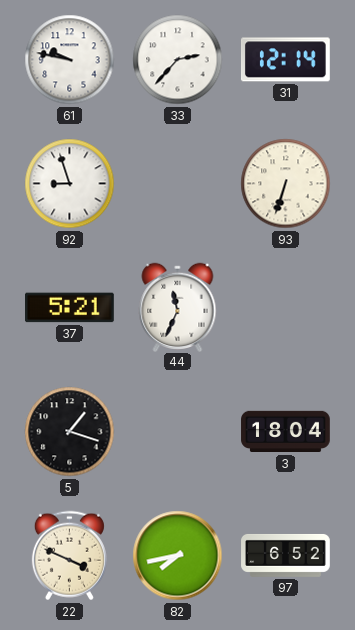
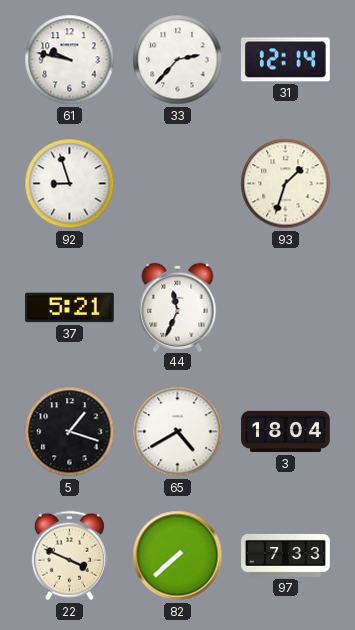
93: 6:33 -> 1:33
65: none -> 4:40
82: 7:43 -> 7:38
97: 6:52 -> 7:33
